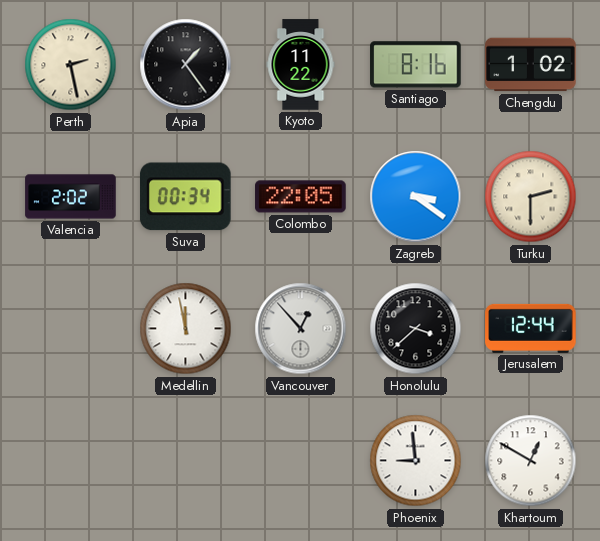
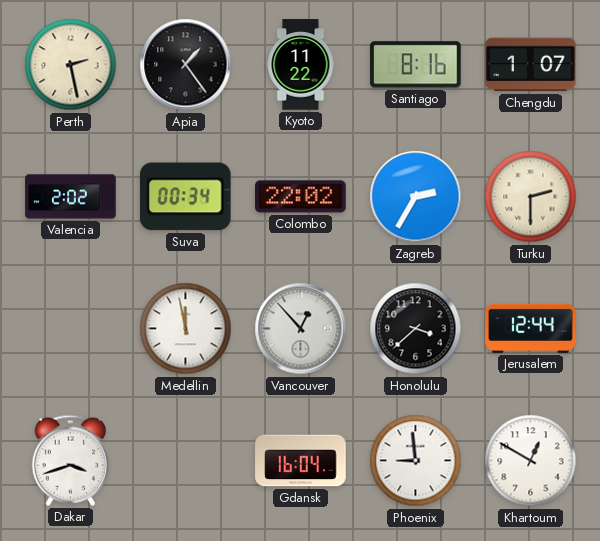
Chengdu: 1:02 -> 1:07
Colombo: 22:05 -> 22:02
Zagreb: 3:21 -> 2:35
Dakar: none -> 3:42
Gdansk: none -> 16:04
